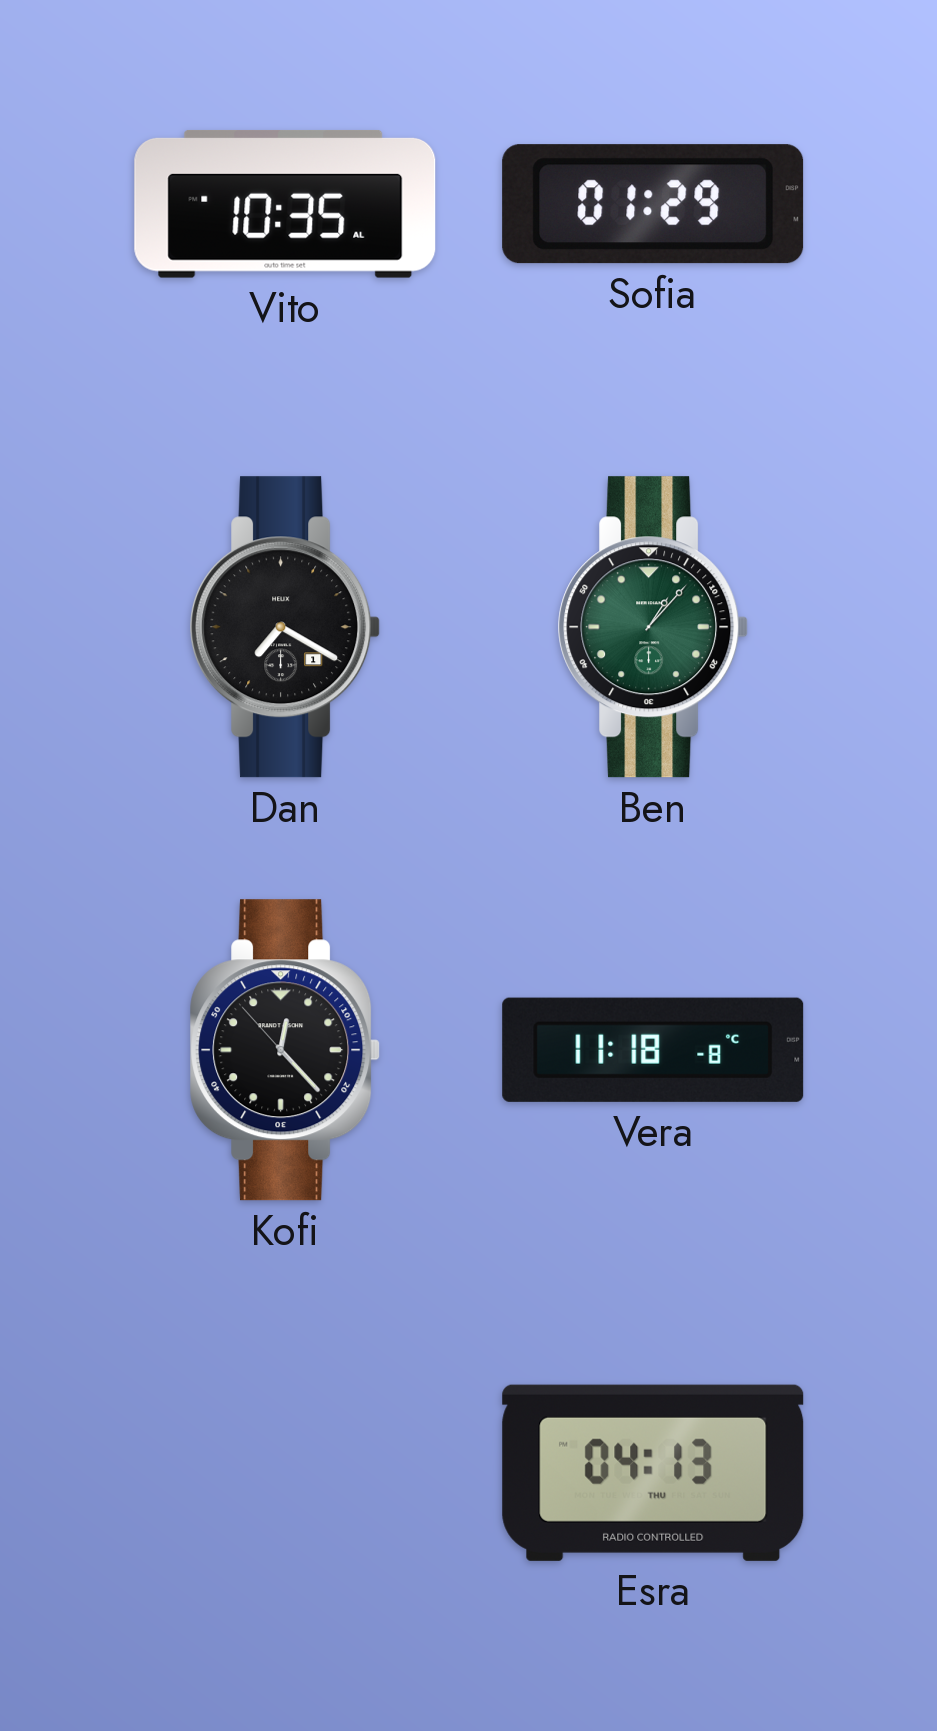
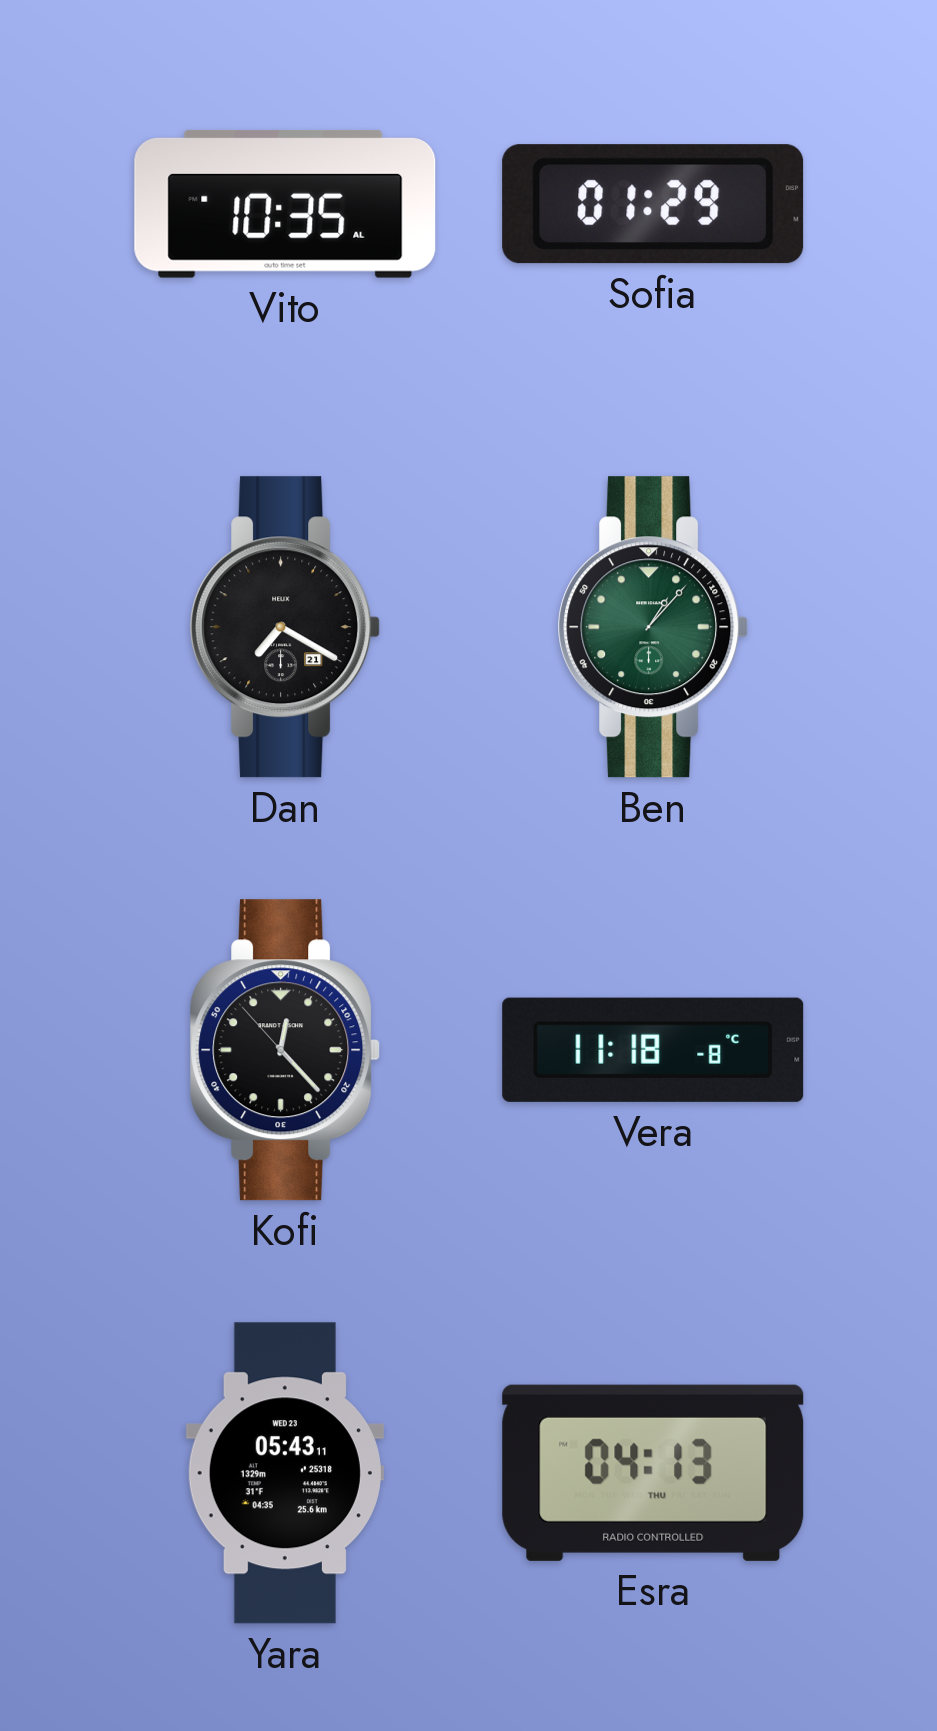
Dan date: 1 -> 21
Yara: none -> 05:43
